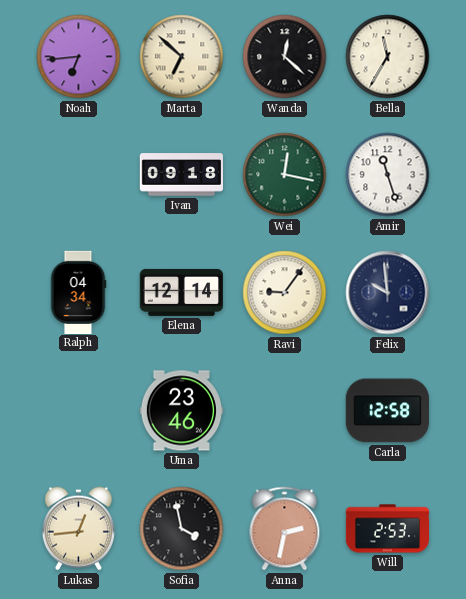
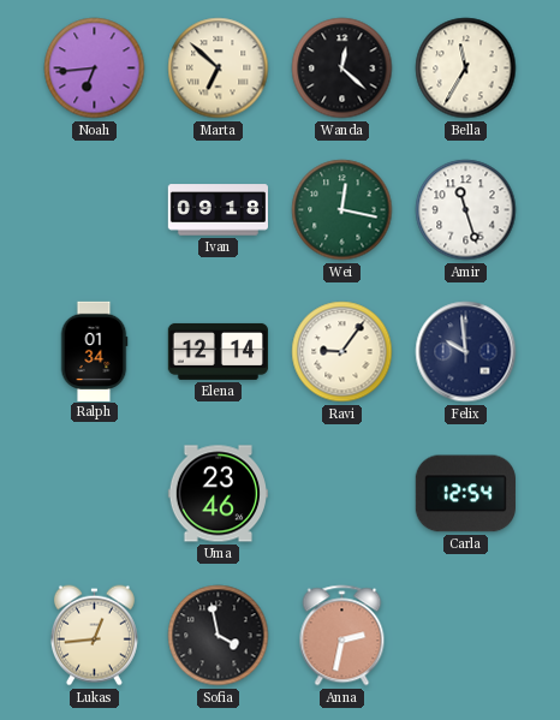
Ralph: 04:34 -> 01:34
Carla: 12:58 -> 12:54
Will: 2:53 -> none
